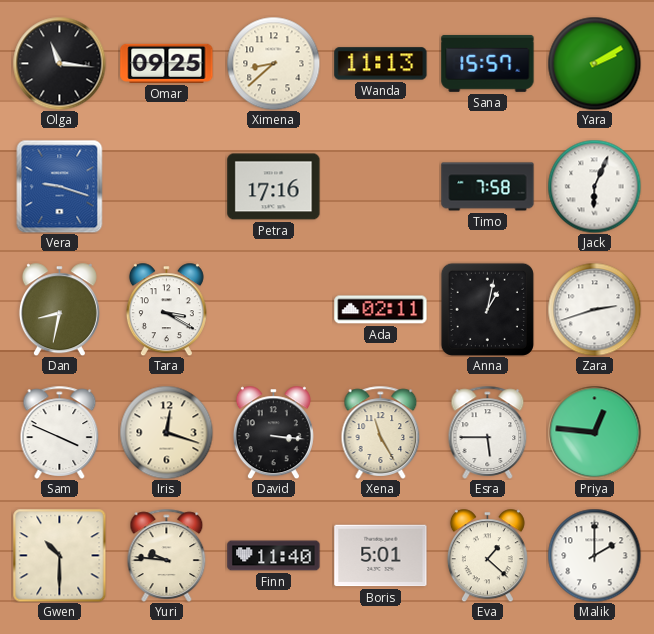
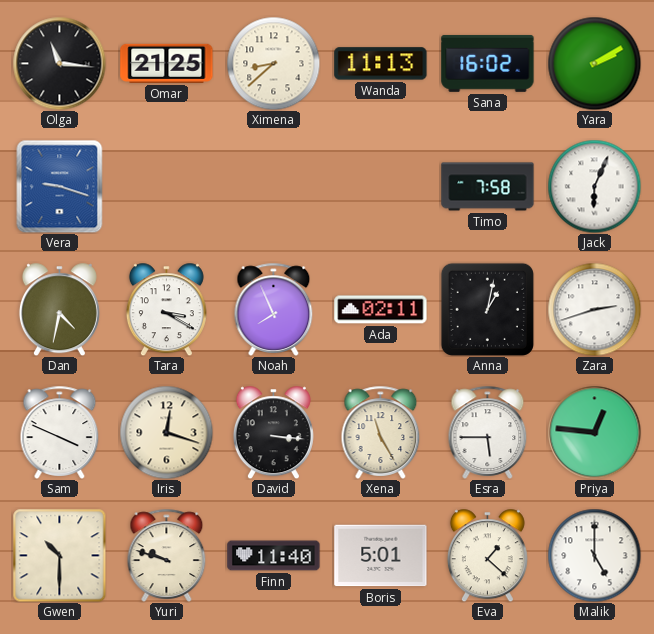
Omar: 09:25 -> 21:25
Sana: 15:57 -> 16:02
Petra: 17:16 -> none
Dan: 8:32 -> 4:32
Noah: none -> 7:56
Yuri: 9:46 -> 9:48
Malik: 2:00 -> 5:00
